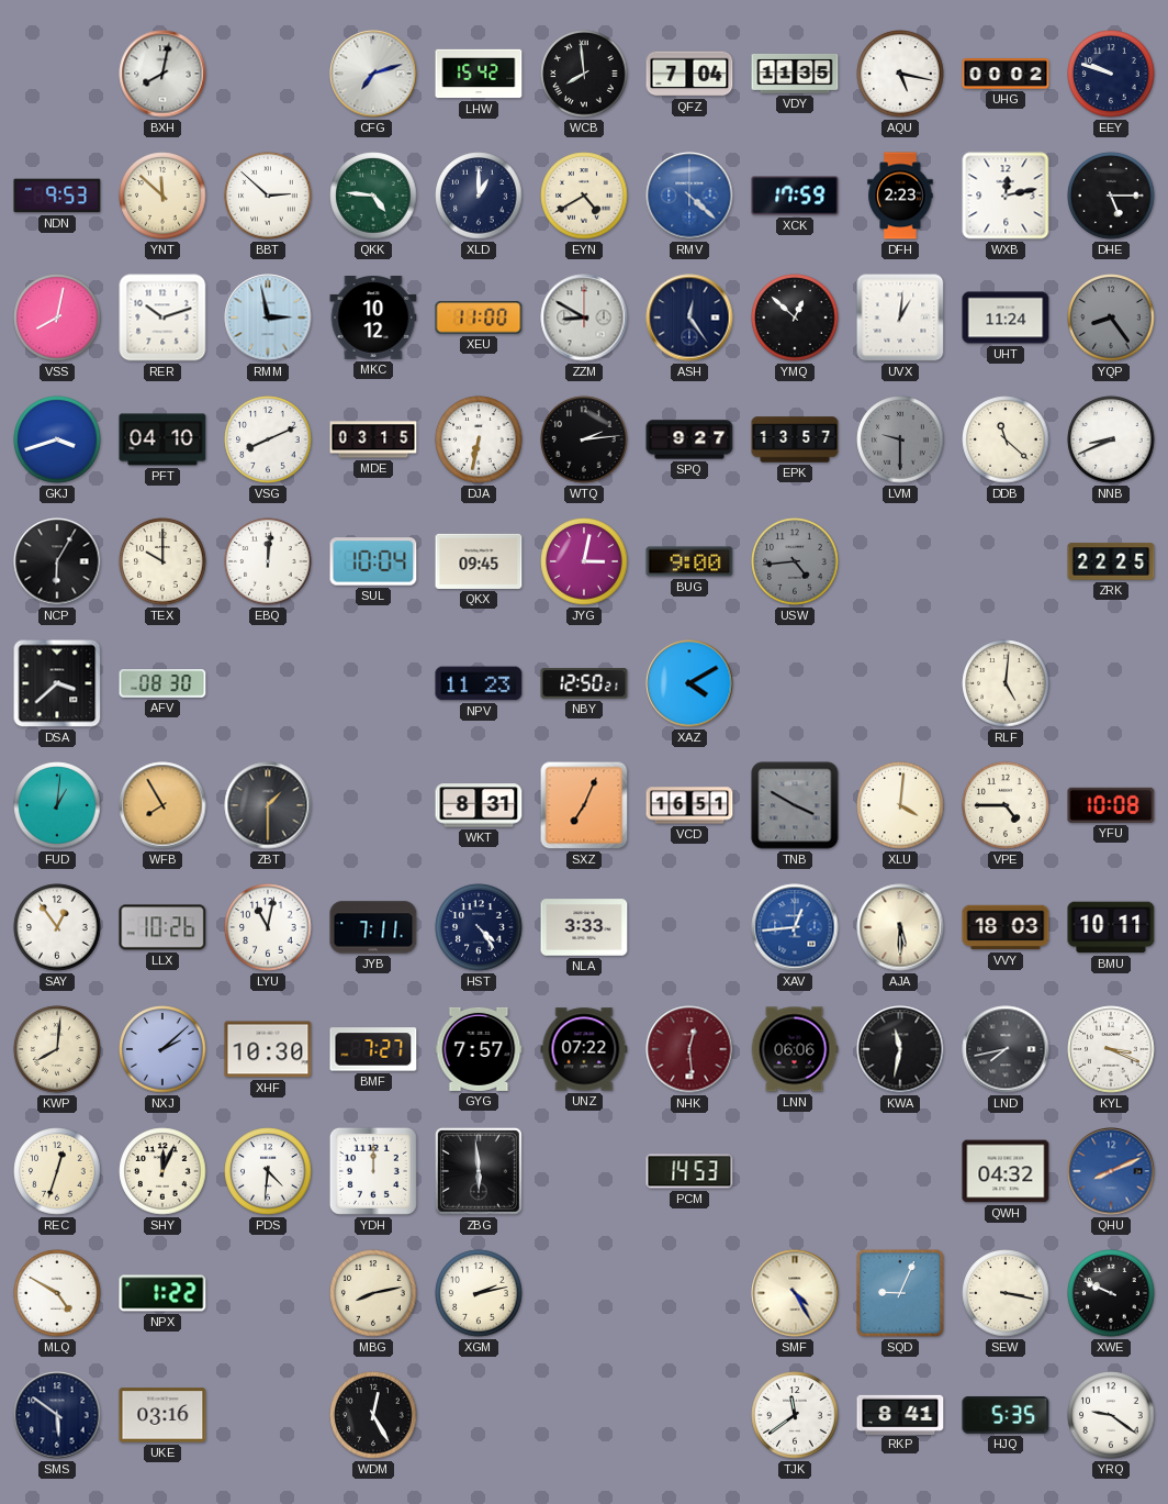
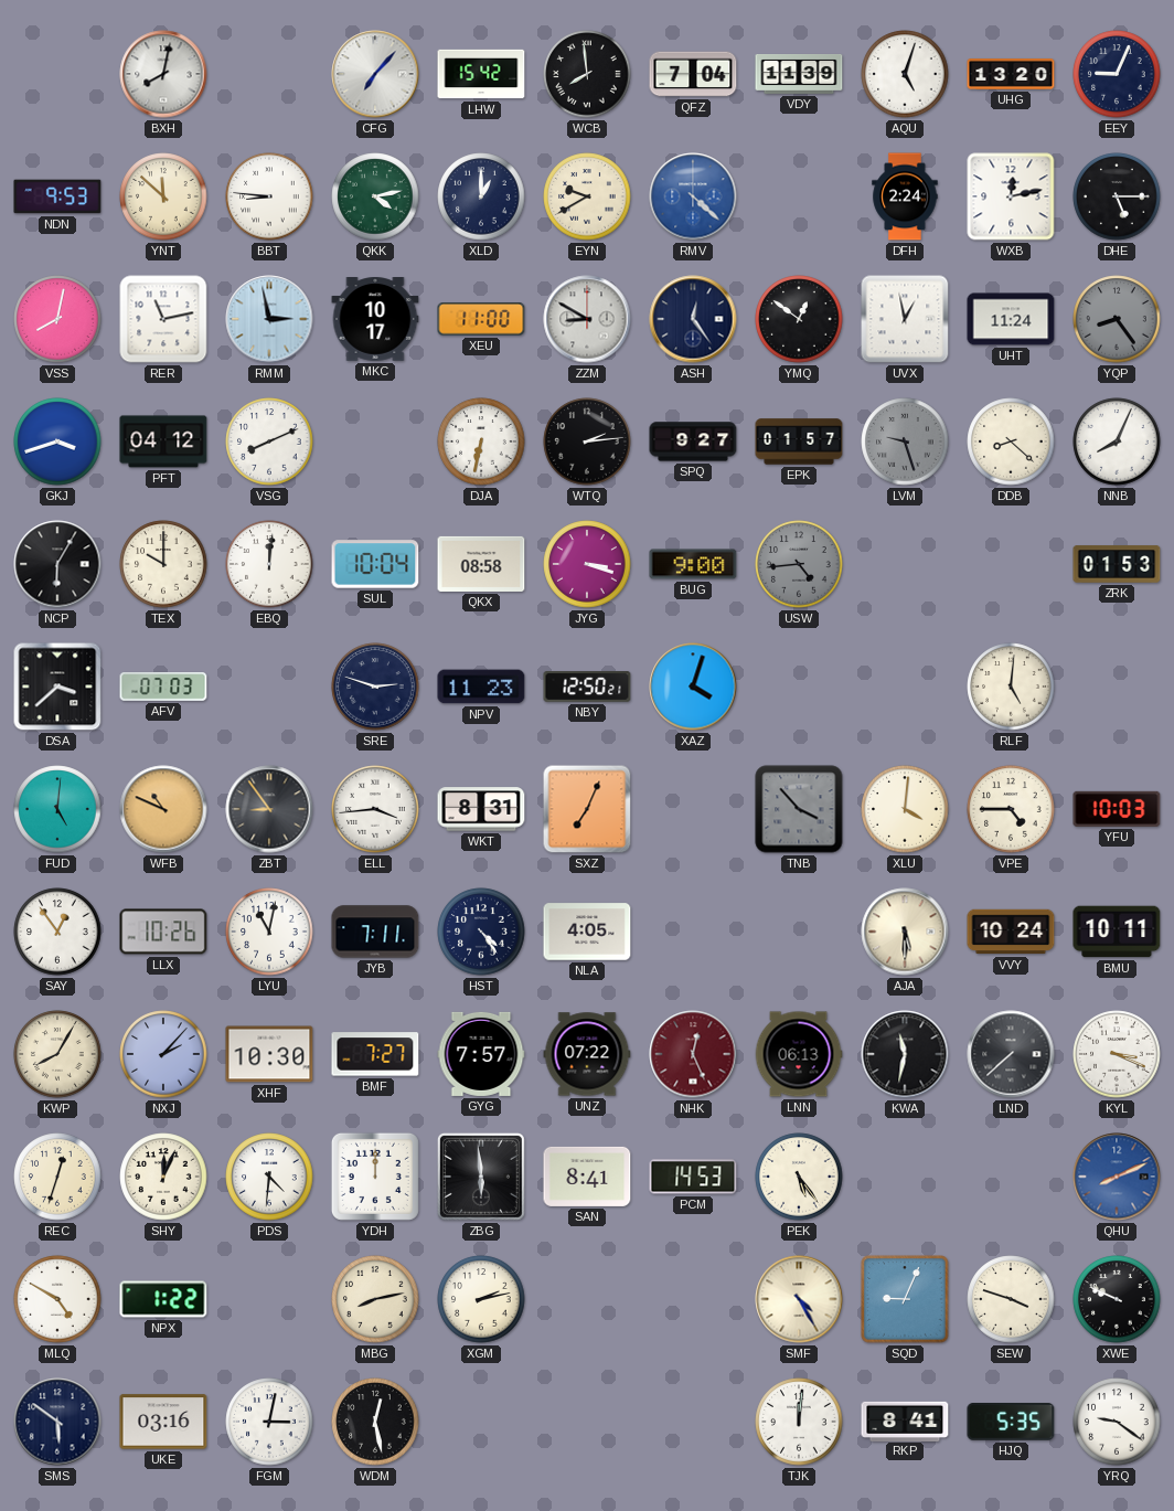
CFG: 7:12 -> 7:07
VDY: 11:35 -> 11:39
AQU: 5:17 -> 5:03
UHG: 00:02 -> 13:20
EEY: 9:48 -> 9:04
BBT: 2:52 -> 8:46
QKK: 4:46 -> 4:13
EYN: 4:40 -> 9:40
XCK: 17:59 -> none
DFH: 2:23 -> 2:24
RER: 10:12 -> 11:13
MKC: 10:12 -> 10:17
YMQ: 12:52 -> 12:51
UVX: 1:01 -> 12:58
PFT: 04:10 -> 04:12
MDE: 03:15 -> none
EPK: 13:57 -> 01:57
LVM: 9:30 -> 9:27
DDB: 11:22 -> 8:22
NNB: 8:41 -> 8:04
QKX: 09:45 -> 08:58
JYG: 3:02 -> 3:18
ZRK: 22:25 -> 01:53
AFV: 08:30 -> 07:03
SRE: none -> 2:48
XAZ: 4:10 -> 4:03
FUD: 1:01 -> 5:01
WFB: 7:55 -> 10:49
ZBT: 1:30 -> 8:54
ELL: none -> 3:44
VCD: 16:51 -> none
TNB: 3:50 -> 3:53
YFU: 10:08 -> 10:03
NLA: 3:33 -> 4:05
XAV: 12:44 -> none
VVY: 18:03 -> 10:24
KWP: 8:01 -> 8:05
NXJ: 2:08 -> 2:07
NHK: 12:29 -> 12:26
LNN: 06:06 -> 06:13
LND: 7:43 -> 7:38
SAN: none -> 8:41
PEK: none -> 5:24
QWH: 04:32 -> none
SEW: 3:17 -> 3:48
FGM: none -> 3:02
WDM: 12:25 -> 12:28
TJK: 11:39 -> 12:01
